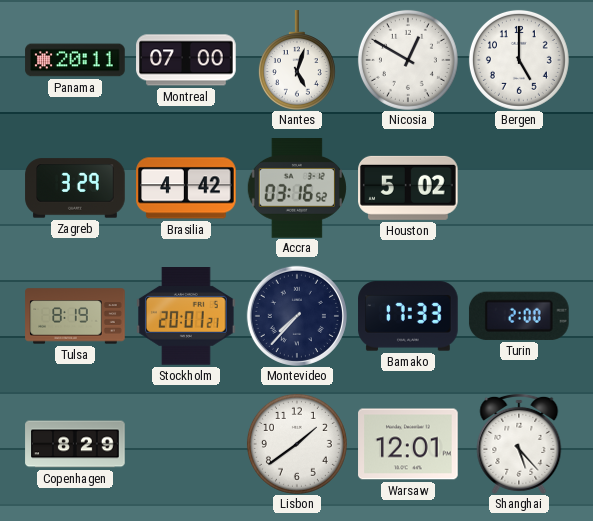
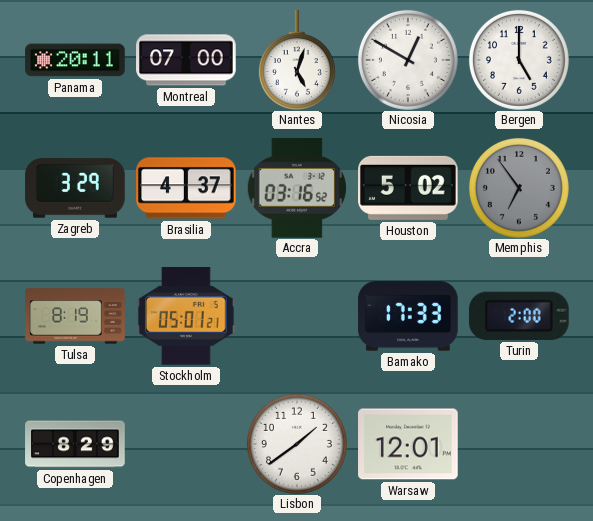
Brasilia: 4:42 -> 4:37
Memphis: none -> 6:54
Stockholm: 20:01 -> 05:01
Montevideo: 7:37 -> none
Shanghai: 5:23 -> none
